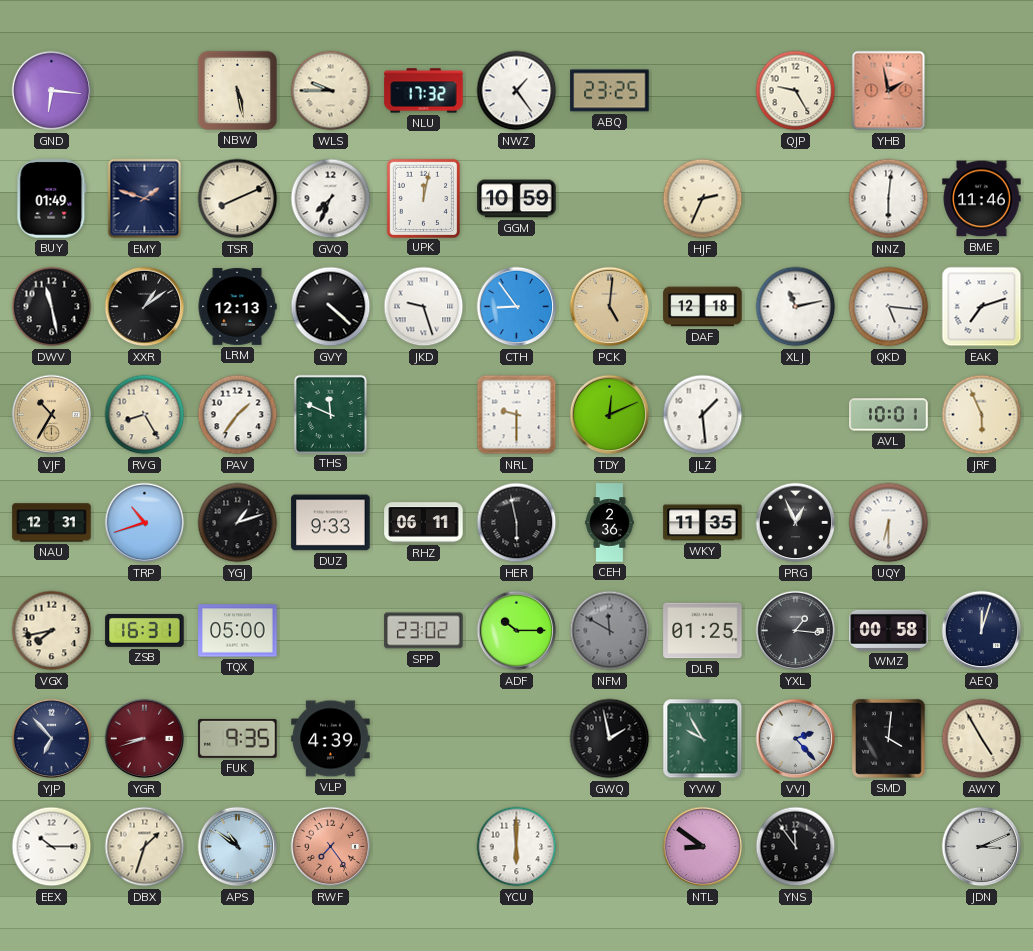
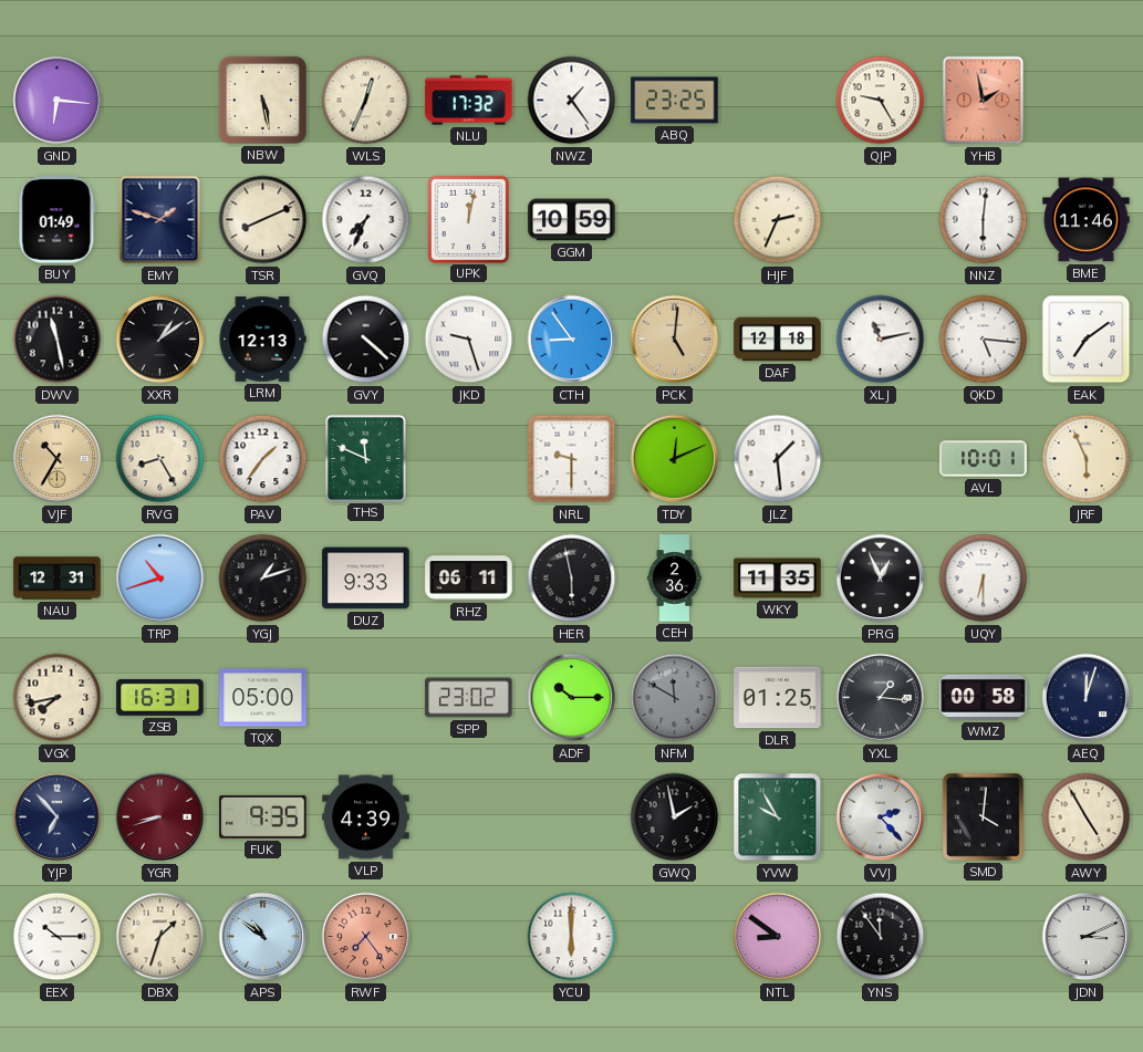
WLS: 9:45 -> 12:34
EAK: 7:12 -> 7:09
